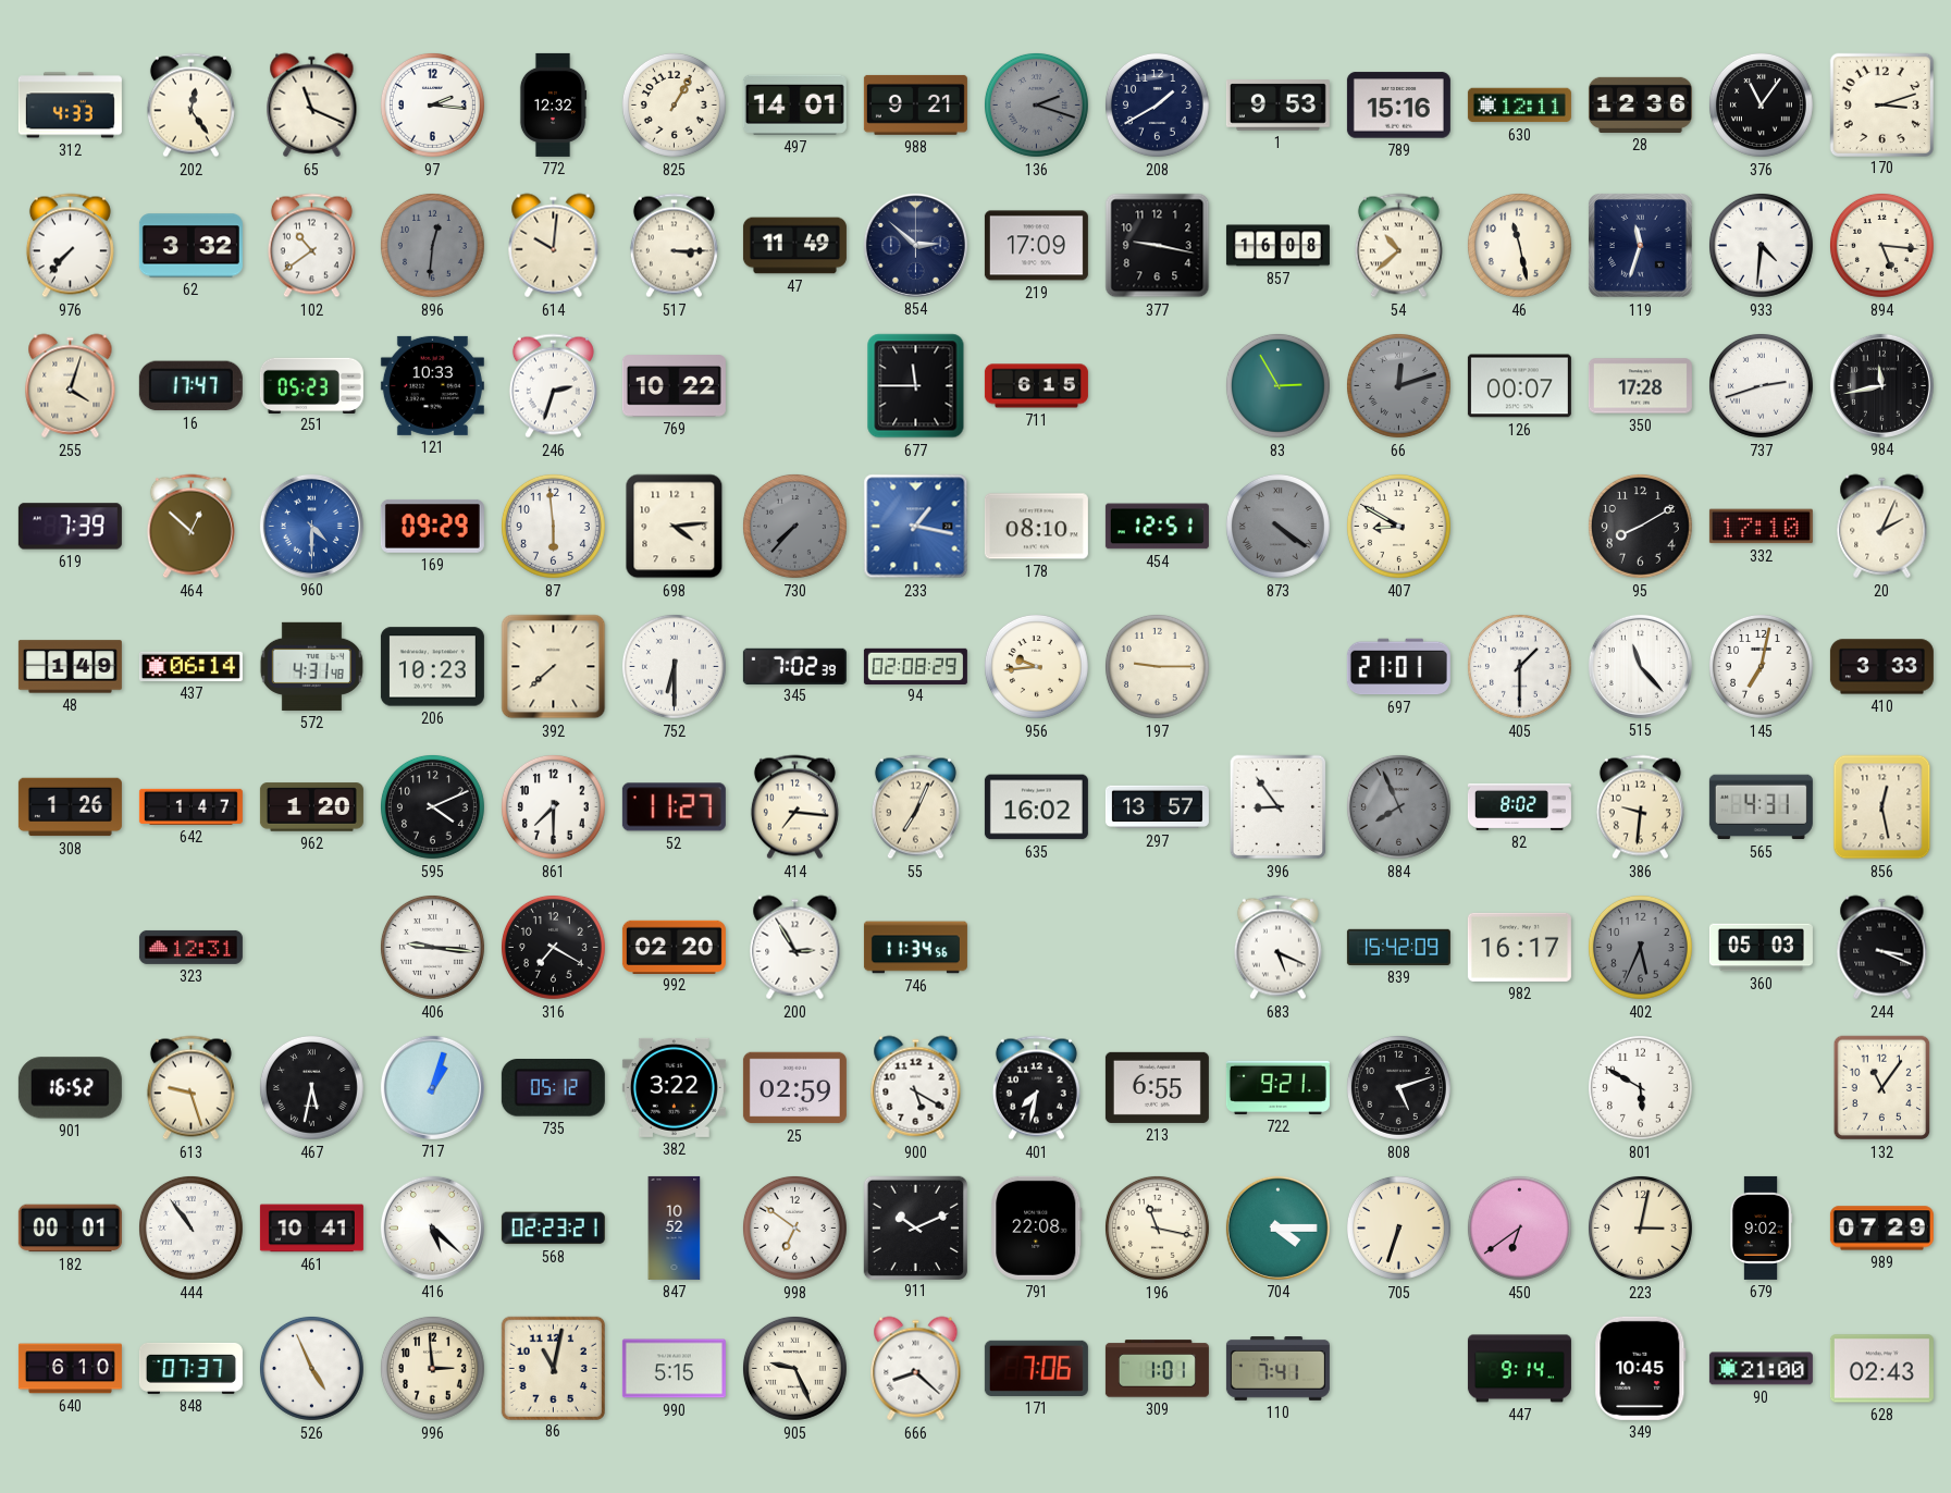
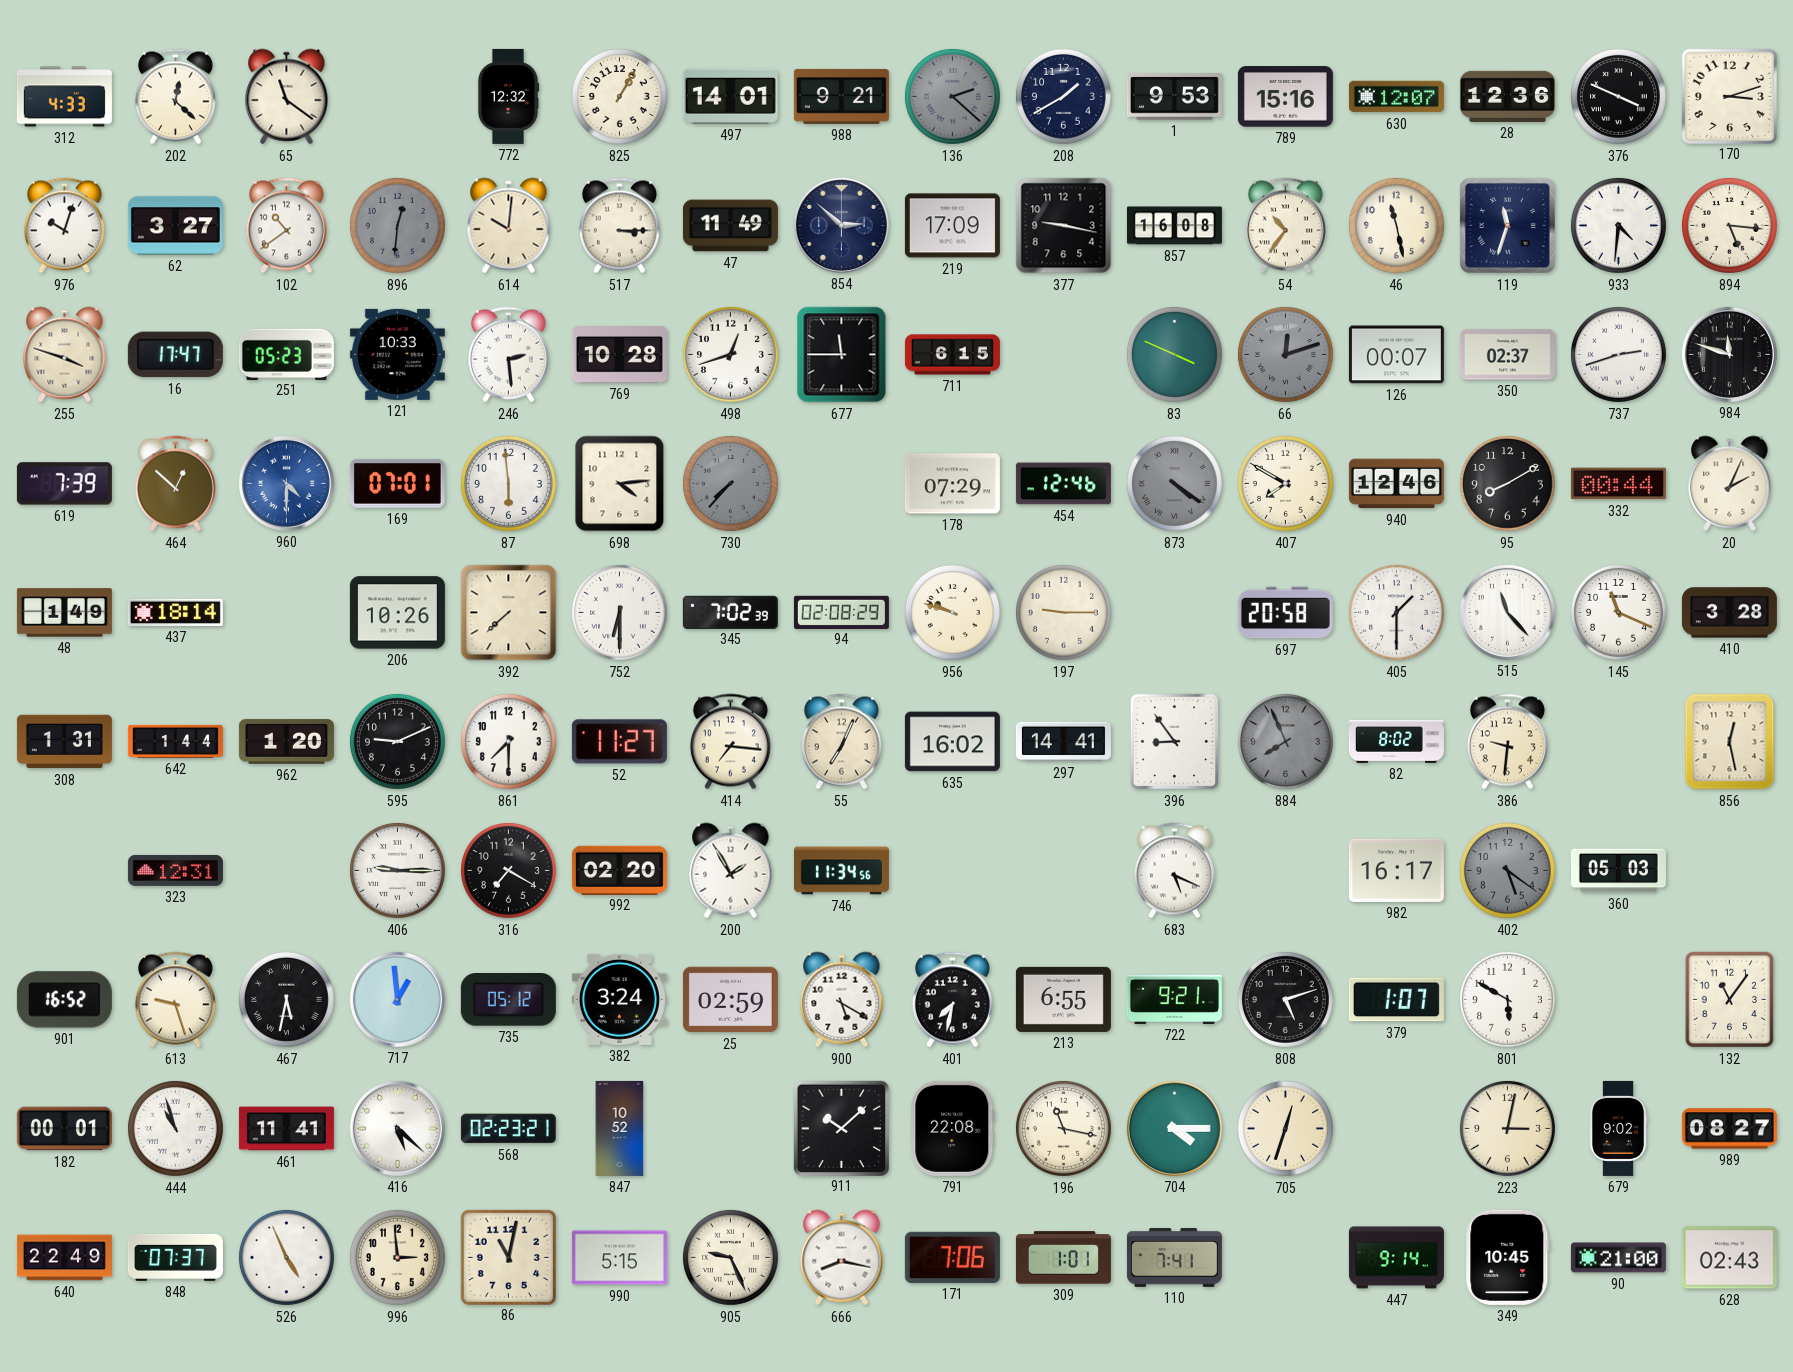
202: 12:24 -> 12:22
65: 11:19 -> 11:21
97: 2:16 -> none
136: 2:18 -> 2:22
630: 12:11 -> 12:07
376: 11:06 -> 3:49
976: 7:37 -> 10:03
62: 3:32 -> 3:27
54: 10:38 -> 10:36
255: 4:03 -> 3:48
246: 2:33 -> 2:29
769: 10:22 -> 10:28
498: none -> 12:42
83: 2:55 -> 3:49
350: 17:28 -> 02:37
984: 11:43 -> 11:48
169: 09:29 -> 07:01
233: 1:17 -> none
178: 08:10 -> 07:29
454: 12:51 -> 12:46
407: 8:50 -> 7:50
940: none -> 12:46
332: 17:10 -> 00:44
437: 06:14 -> 18:14
572: 4:31 -> none
206: 10:23 -> 10:26
956: 9:44 -> 9:48
697: 21:01 -> 20:58
145: 7:02 -> 11:19
410: 3:33 -> 3:28
308: 1:26 -> 1:31
642: 1:47 -> 1:44
595: 4:11 -> 9:11
297: 13:57 -> 14:41
565: 4:31 -> none
406: 9:16 -> 9:15
200: 2:55 -> 1:55
839: 15:42 -> none
402: 5:34 -> 5:21
244: 3:19 -> none
717: 1:03 -> 12:59
382: 3:22 -> 3:24
379: none -> 1:07
444: 10:54 -> 10:57
461: 10:41 -> 11:41
998: 6:51 -> none
911: 10:11 -> 10:08
705: 6:33 -> 12:33
450: 6:39 -> none
989: 07:29 -> 08:27
640: 6:10 -> 22:49
666: 8:22 -> 8:17
